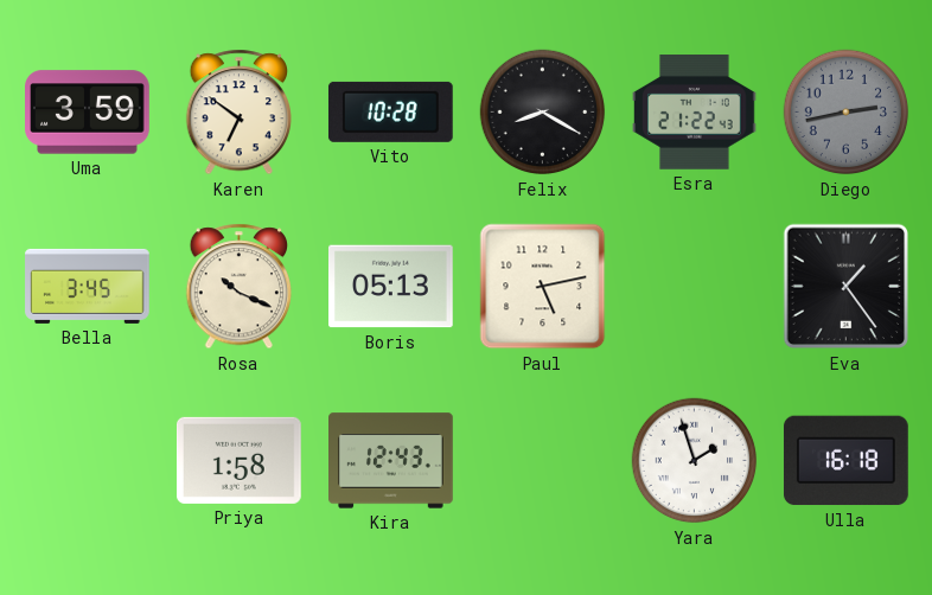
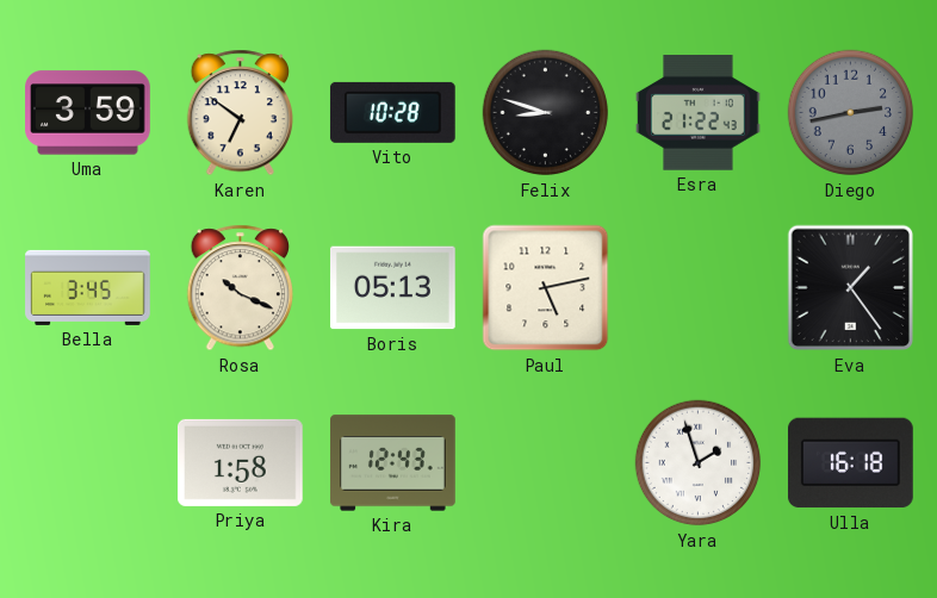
Felix: 8:20 -> 8:48
